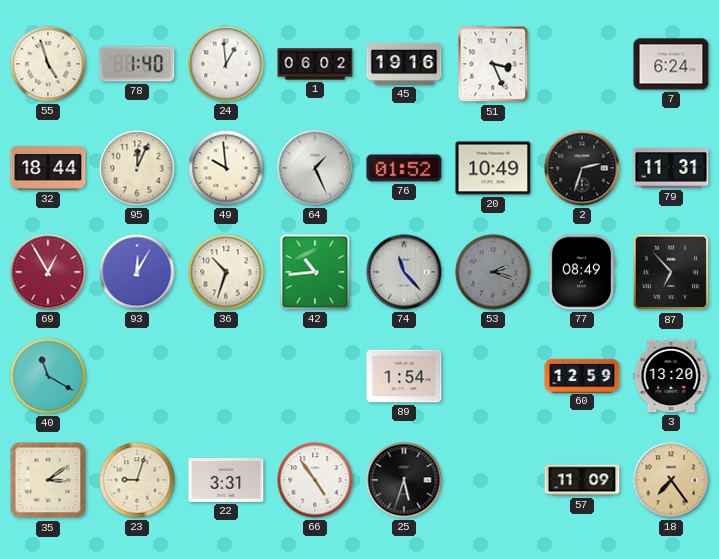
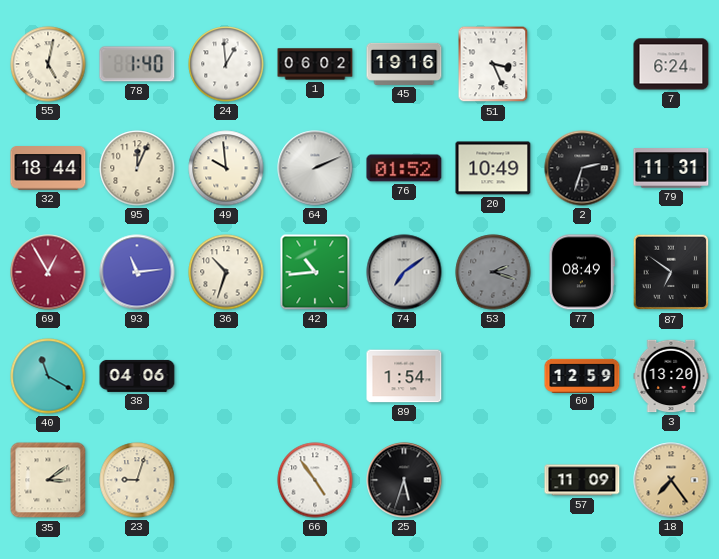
55: 4:57 -> 5:02
64: 1:26 -> 2:11
93: 12:05 -> 11:14
74: 11:23 -> 7:09
87: 6:53 -> 6:51
38: none -> 04:06
22: 3:31 -> none
